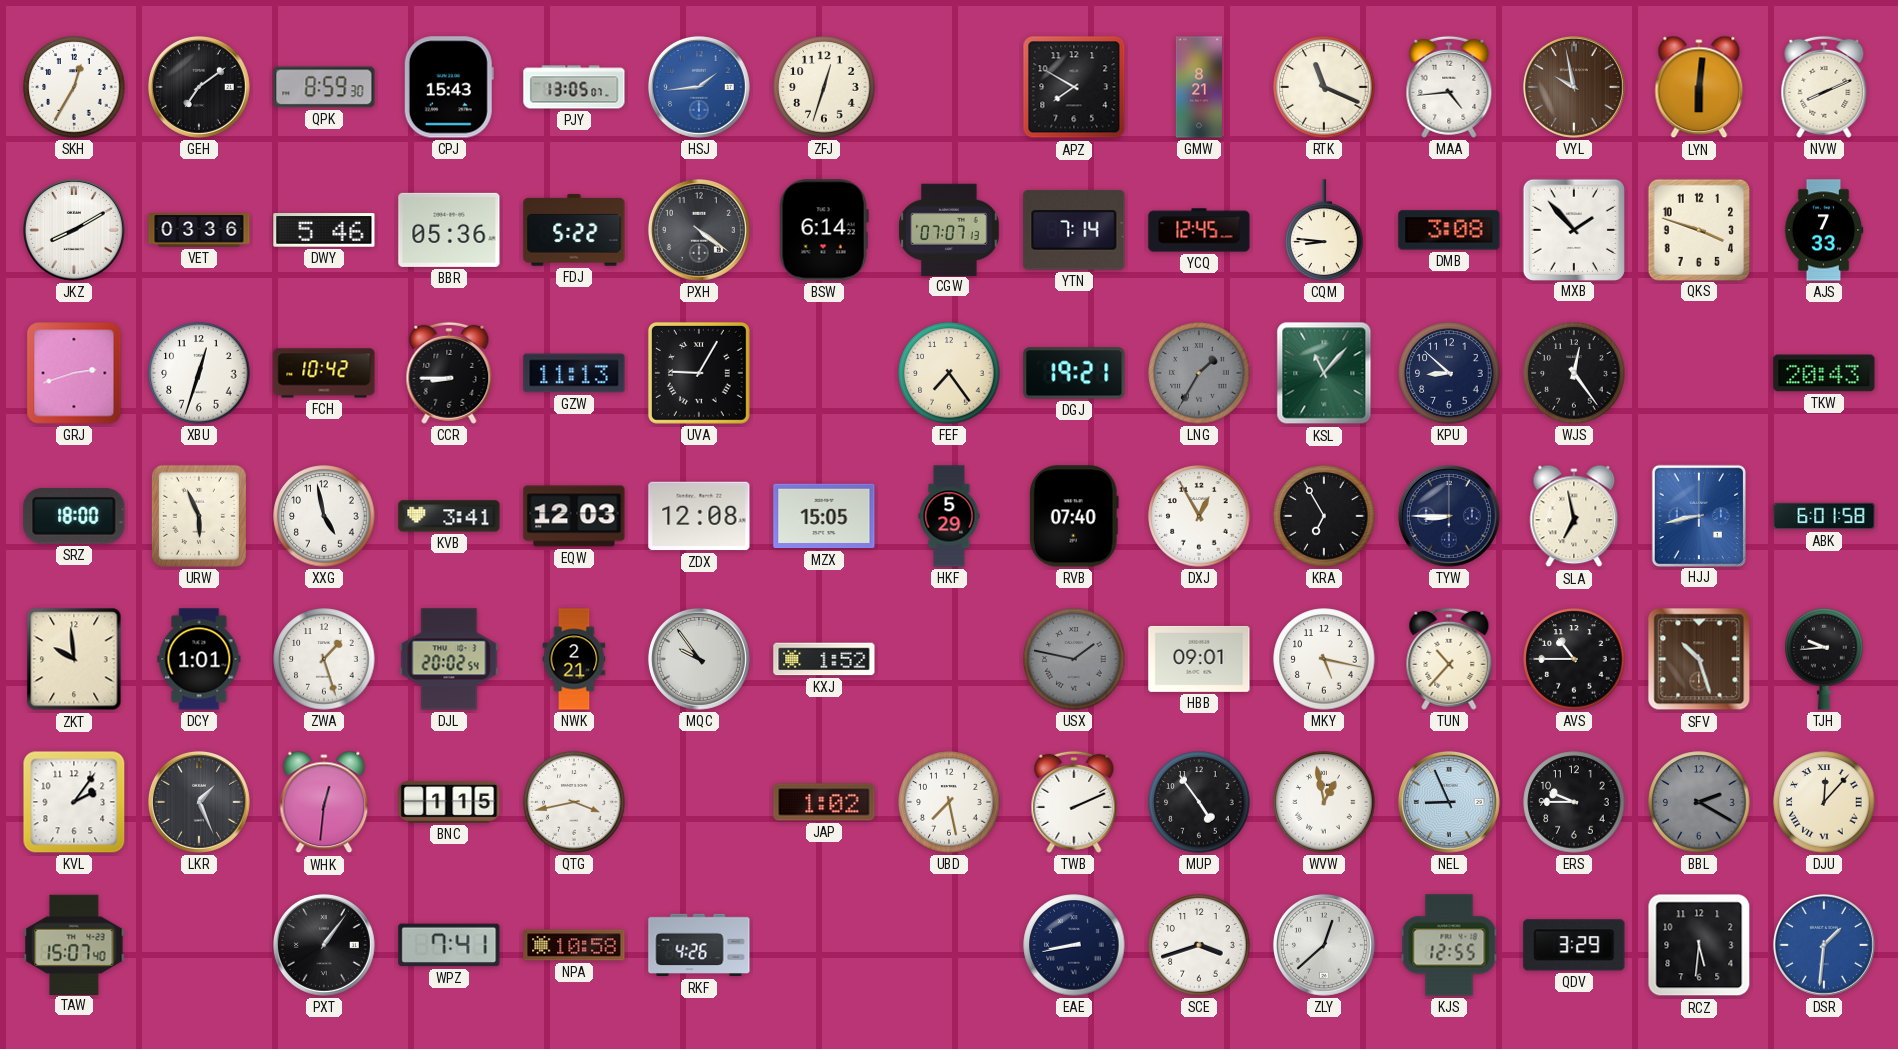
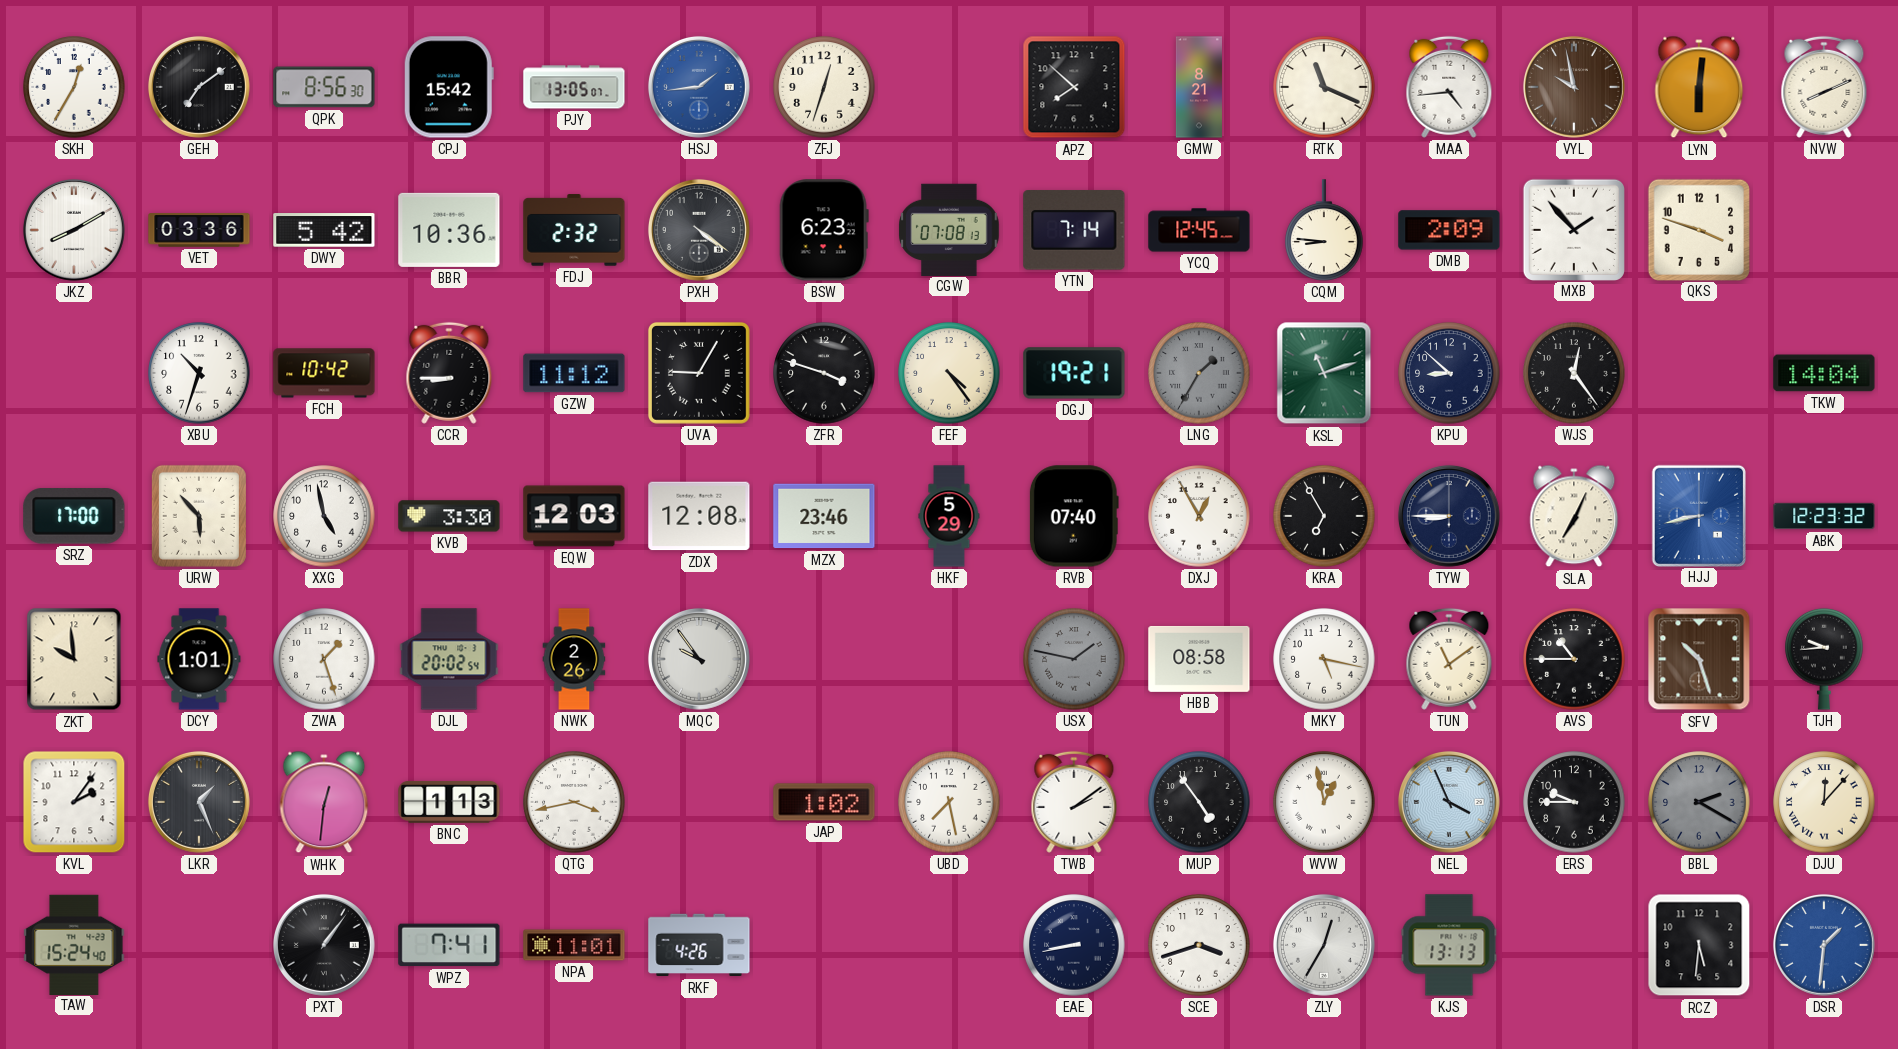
QPK: 8:59 -> 8:56
CPJ: 15:43 -> 15:42
APZ: 7:50 -> 7:52
DWY: 5:46 -> 5:42
BBR: 05:36 -> 10:36
FDJ: 5:22 -> 2:32
BSW: 6:14 -> 6:23
CGW: 07:07 -> 07:08
DMB: 3:08 -> 2:09
AJS: 7:33 -> none
GRJ: 2:42 -> none
XBU: 12:33 -> 10:33
GZW: 11:13 -> 11:12
ZFR: none -> 3:48
FEF: 7:24 -> 4:24
KSL: 11:07 -> 11:12
TKW: 20:43 -> 14:04
SRZ: 18:00 -> 17:00
URW: 5:56 -> 5:53
KVB: 3:41 -> 3:30
MZX: 15:05 -> 23:46
SLA: 6:58 -> 7:04
ABK: 6:01 -> 12:23
NWK: 2:21 -> 2:26
KXJ: 1:52 -> none
HBB: 09:01 -> 08:58
TUN: 10:37 -> 11:09
BNC: 1:15 -> 1:13
TWB: 2:11 -> 2:09
NEL: 8:56 -> 3:56
TAW: 15:07 -> 15:24
NPA: 10:58 -> 11:01
ZLY: 12:38 -> 12:35
KJS: 12:55 -> 13:13
QDV: 3:29 -> none
